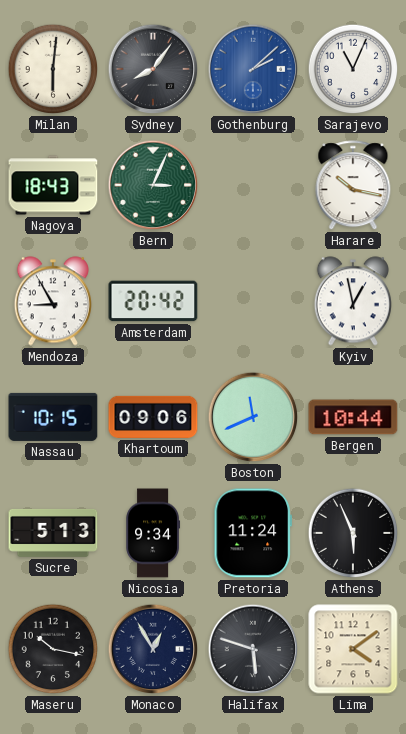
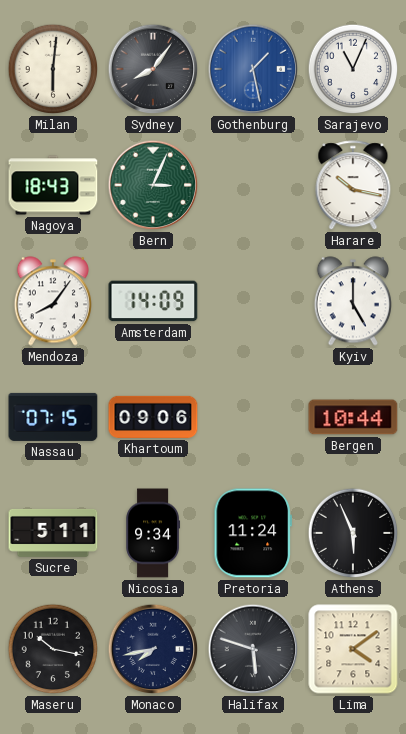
Gothenburg: 2:08 -> 1:28
Mendoza: 8:55 -> 8:06
Amsterdam: 20:42 -> 14:09
Kyiv: 12:58 -> 5:00
Nassau: 10:15 -> 07:15
Boston: 11:41 -> none
Sucre: 5:13 -> 5:11
Monaco: 12:55 -> 7:43
